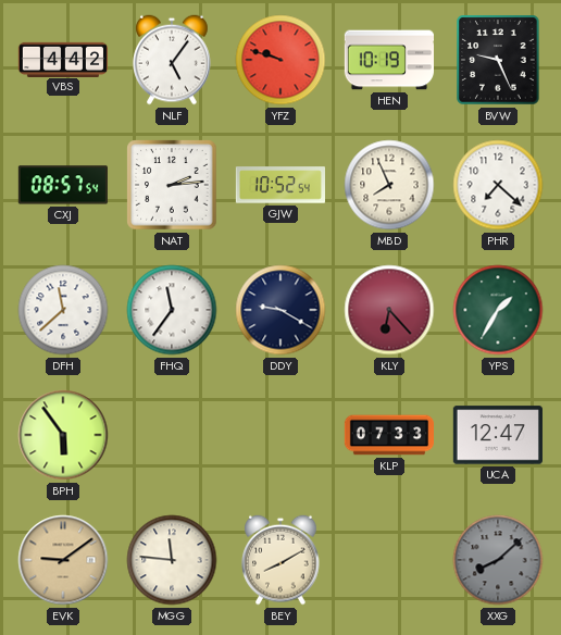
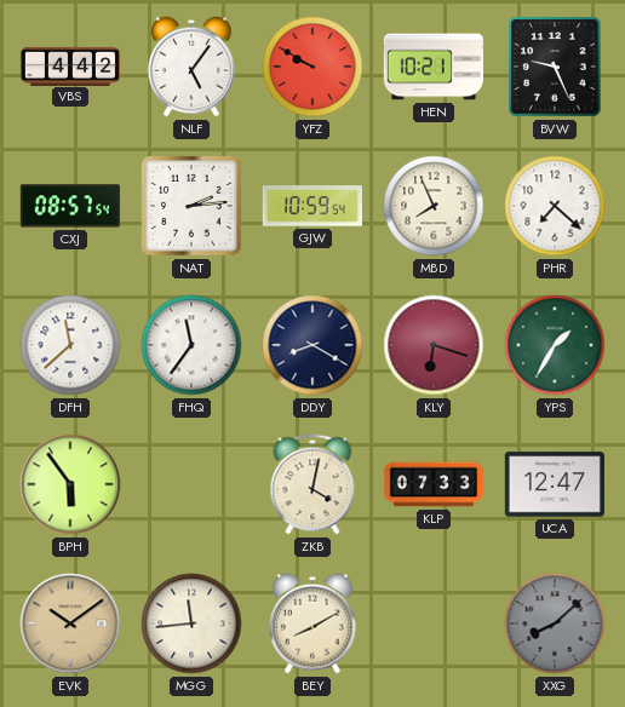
YFZ: 9:48 -> 9:50
HEN: 10:19 -> 10:21
GJW: 10:52 -> 10:59
DDY: 9:20 -> 8:20
KLY: 6:23 -> 6:18
ZKB: none -> 4:02
EVK: 9:09 -> 10:09
MGG: 11:46 -> 11:44
